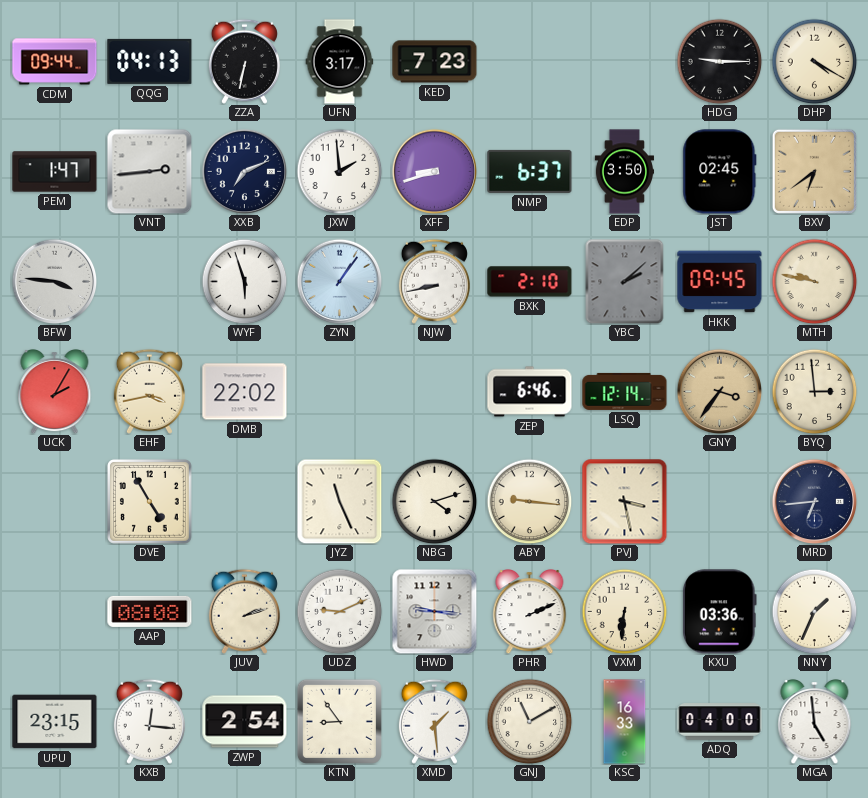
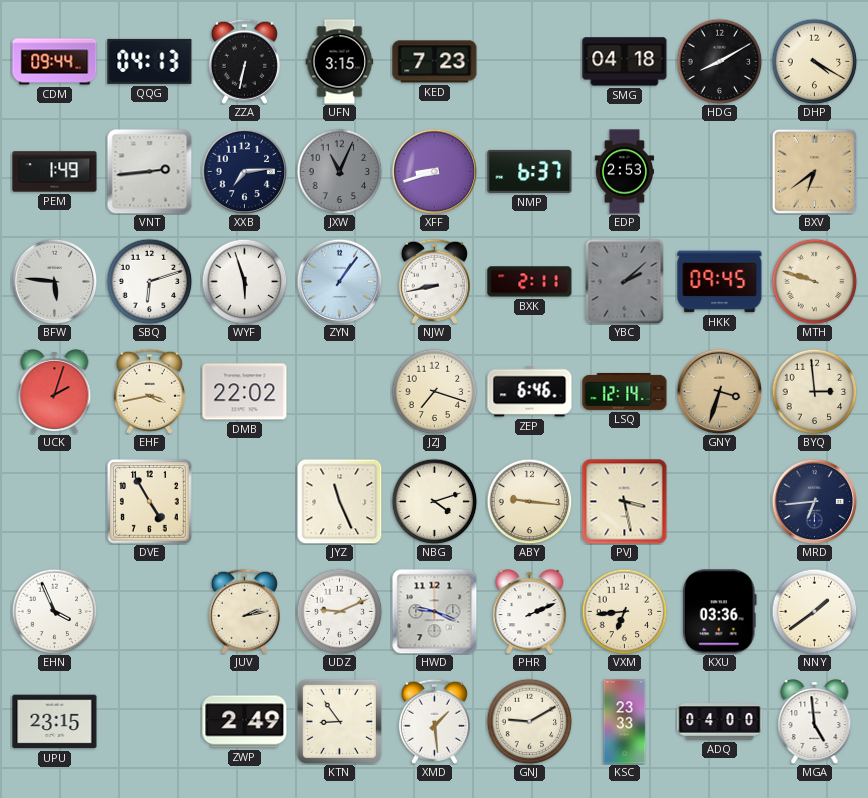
UFN: 3:17 -> 3:15
SMG: none -> 04:18
HDG: 9:15 -> 8:10
PEM: 1:47 -> 1:49
XXB: 7:11 -> 7:14
JXW: 1:59 -> 11:04
JXW dial: white -> grey
EDP: 3:50 -> 2:53
JST: 02:45 -> none
BFW: 3:46 -> 5:46
SBQ: none -> 6:12
BXK: 2:10 -> 2:11
MTH: 9:47 -> 9:48
UCK: 2:05 -> 2:03
JZJ: none -> 7:18
GNY: 3:36 -> 3:33
EHN: none -> 3:56
AAP: 08:08 -> none
JUV: 2:12 -> 2:13
HWD: 9:16 -> 9:19
VXM: 6:31 -> 6:44
NNY: 1:34 -> 1:39
KXB: 12:16 -> none
ZWP: 2:54 -> 2:49
GNJ: 11:10 -> 9:10
KSC: 16:33 -> 23:33
